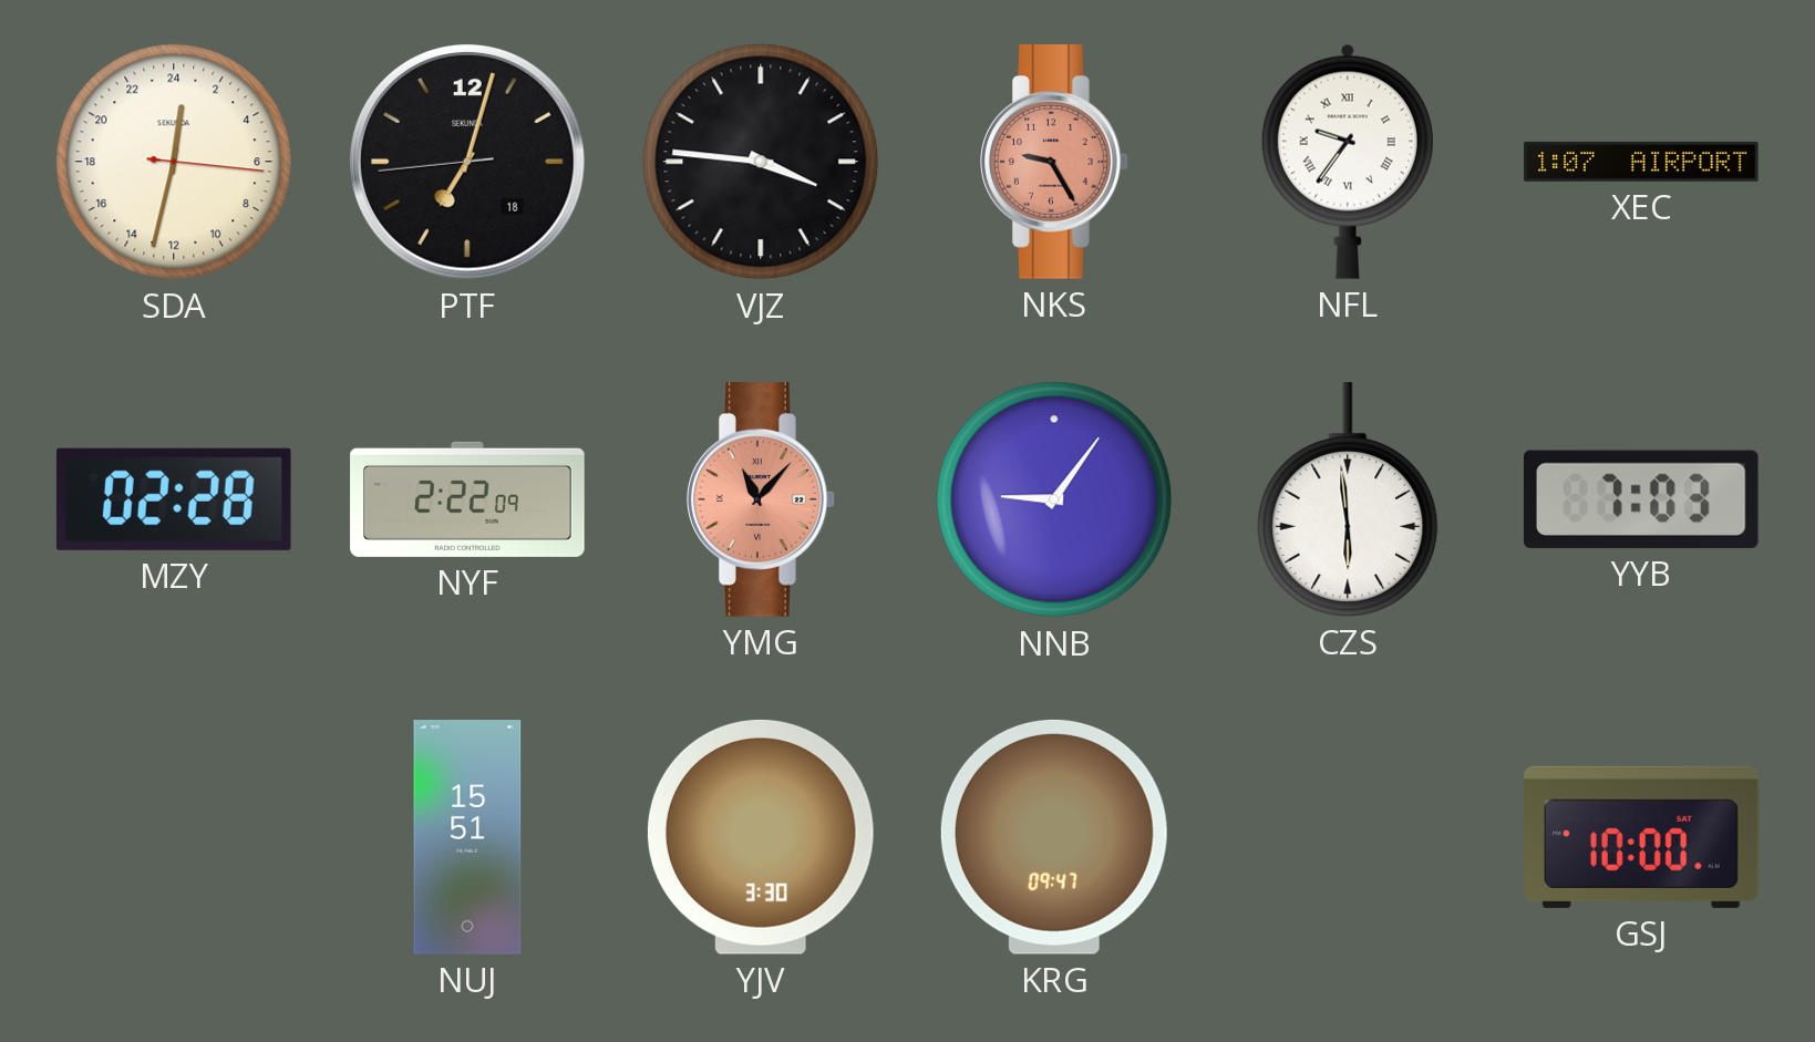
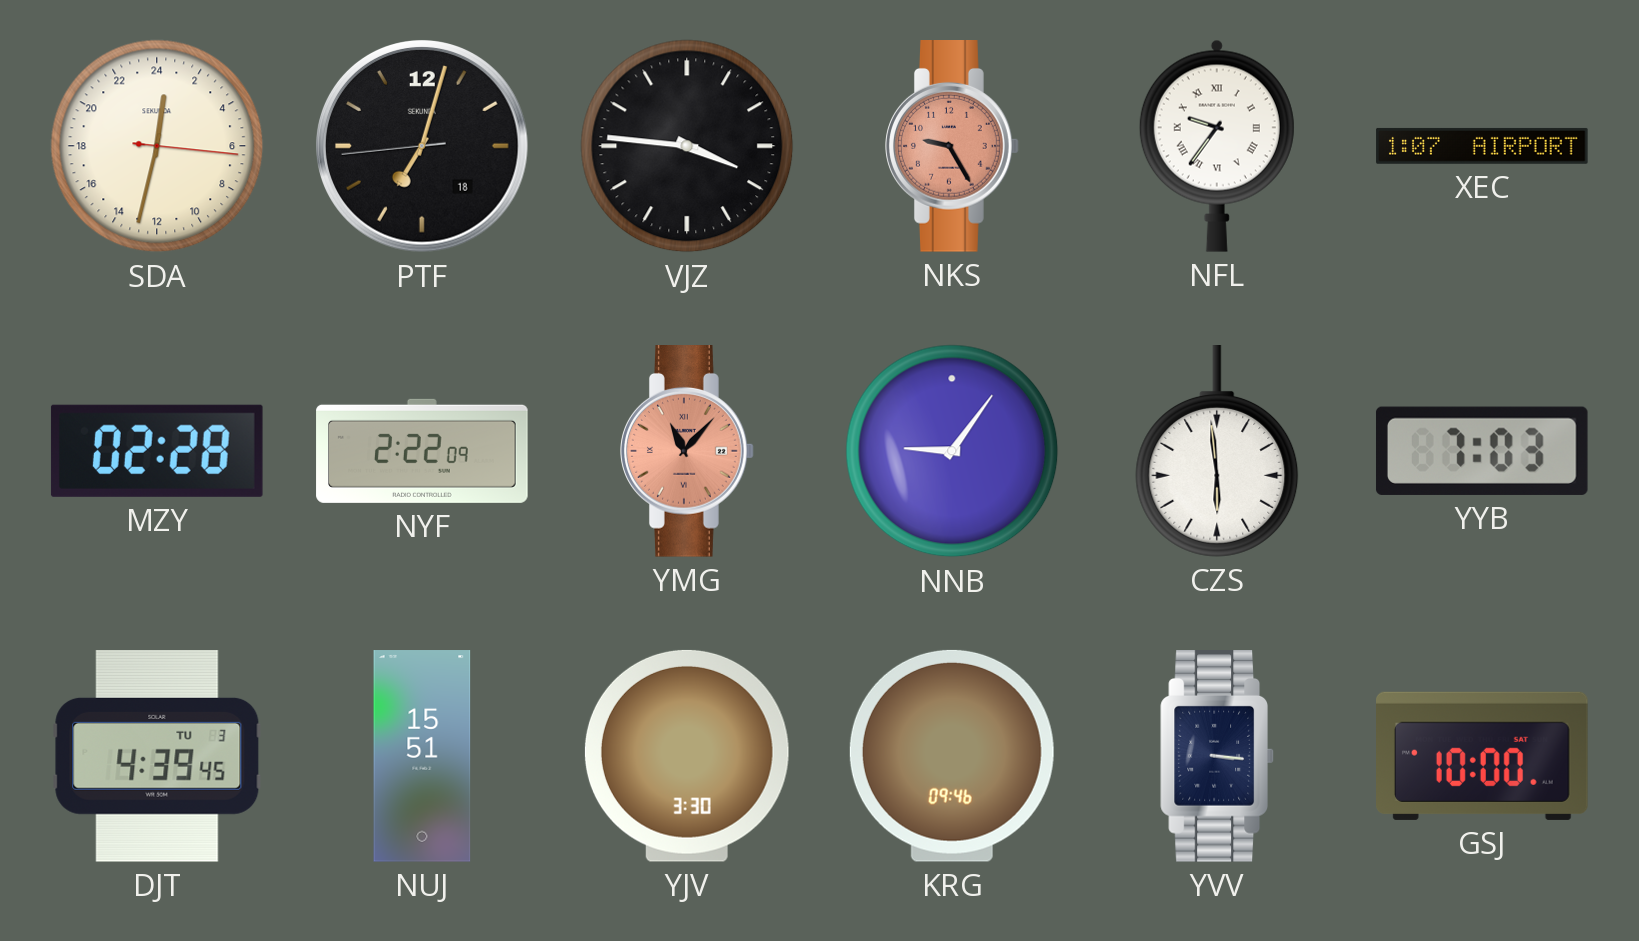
DJT: none -> 4:39
KRG: 09:47 -> 09:46
YVV: none -> 3:16
